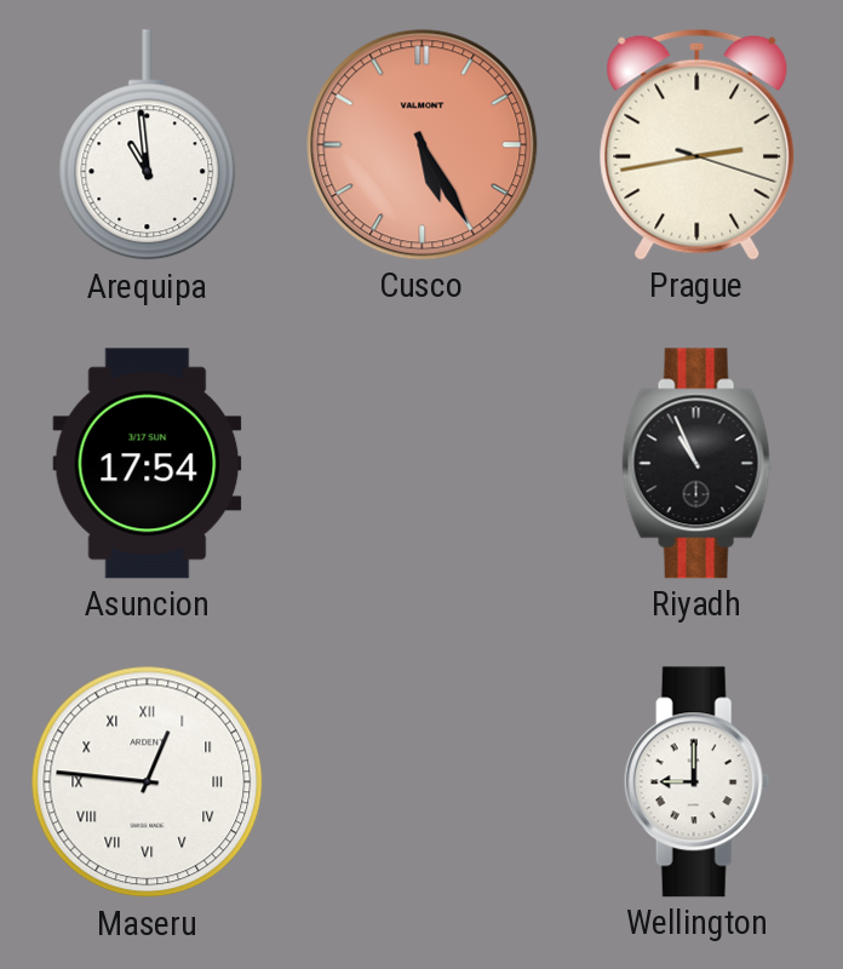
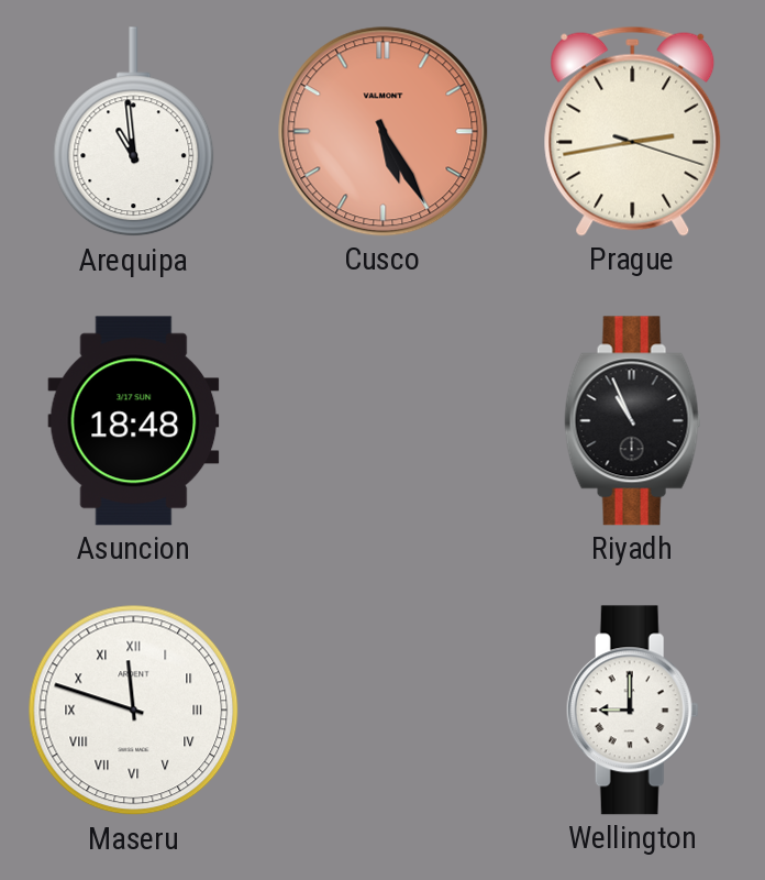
Asuncion: 17:54 -> 18:48
Maseru: 12:46 -> 11:48
